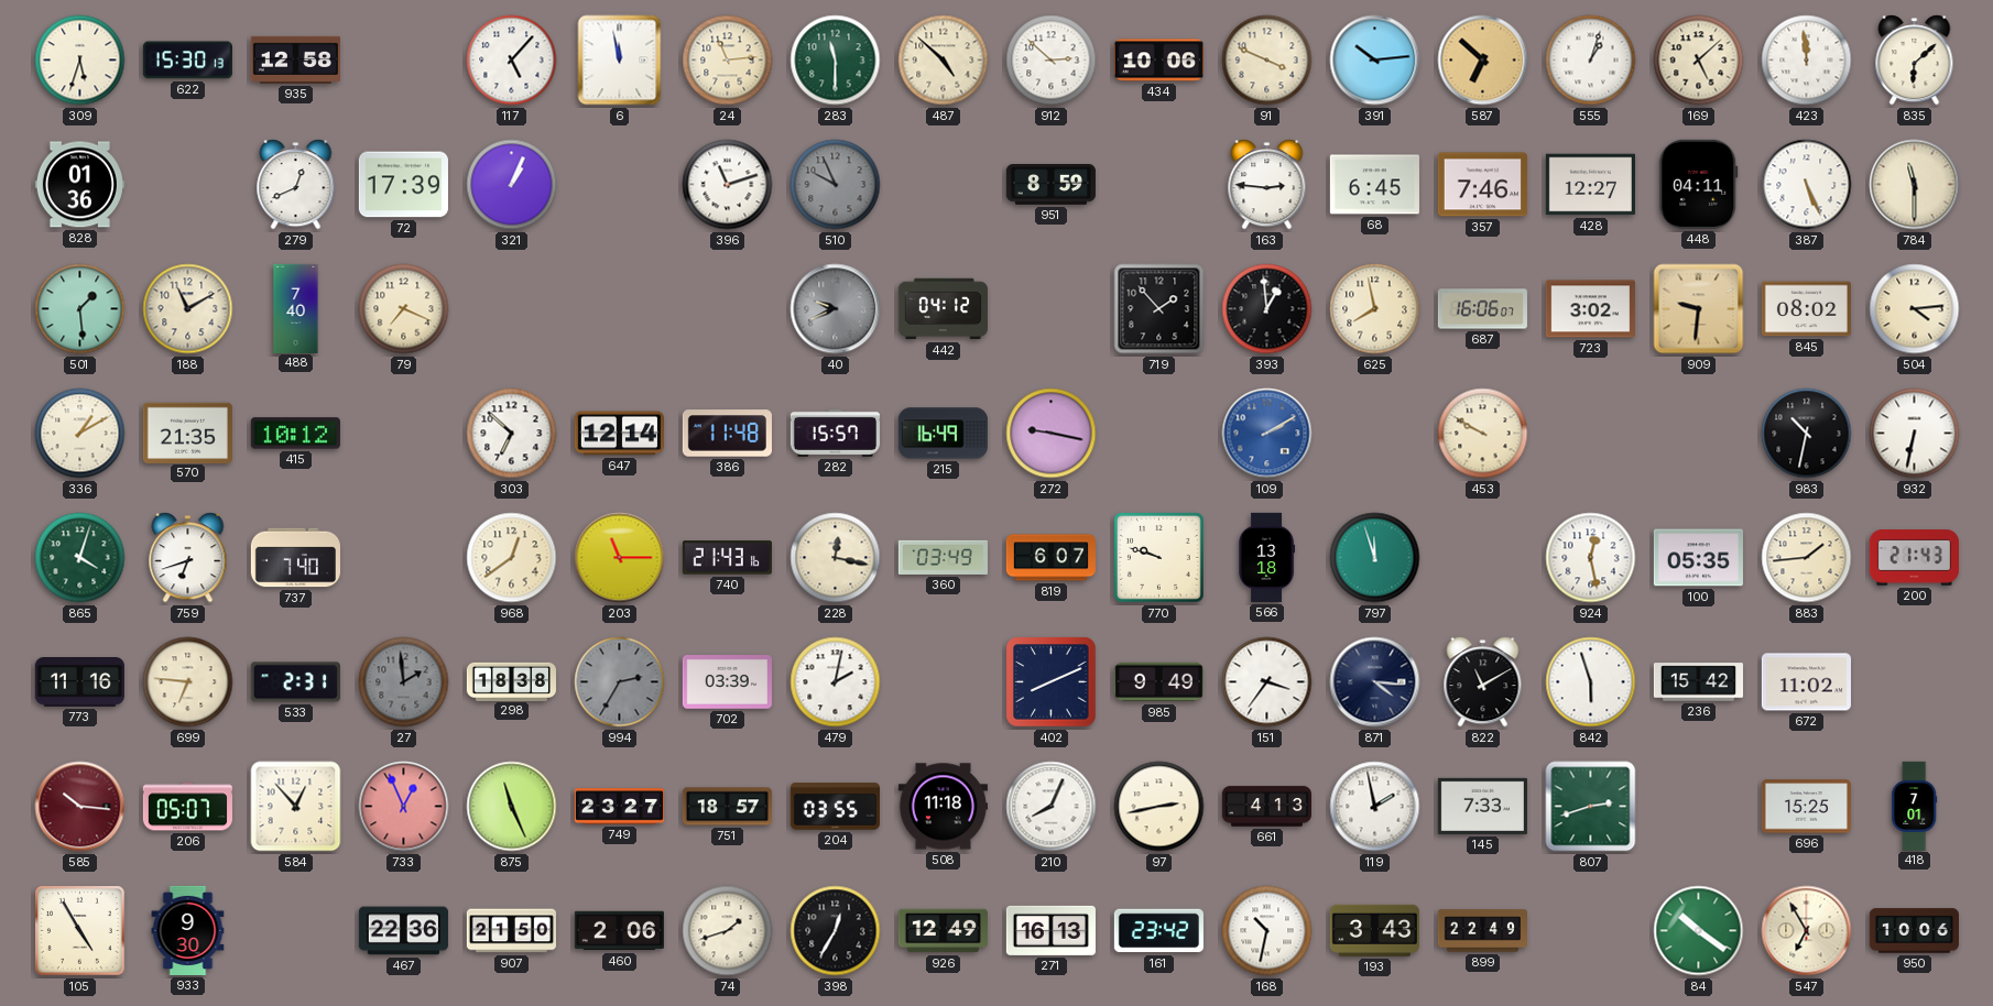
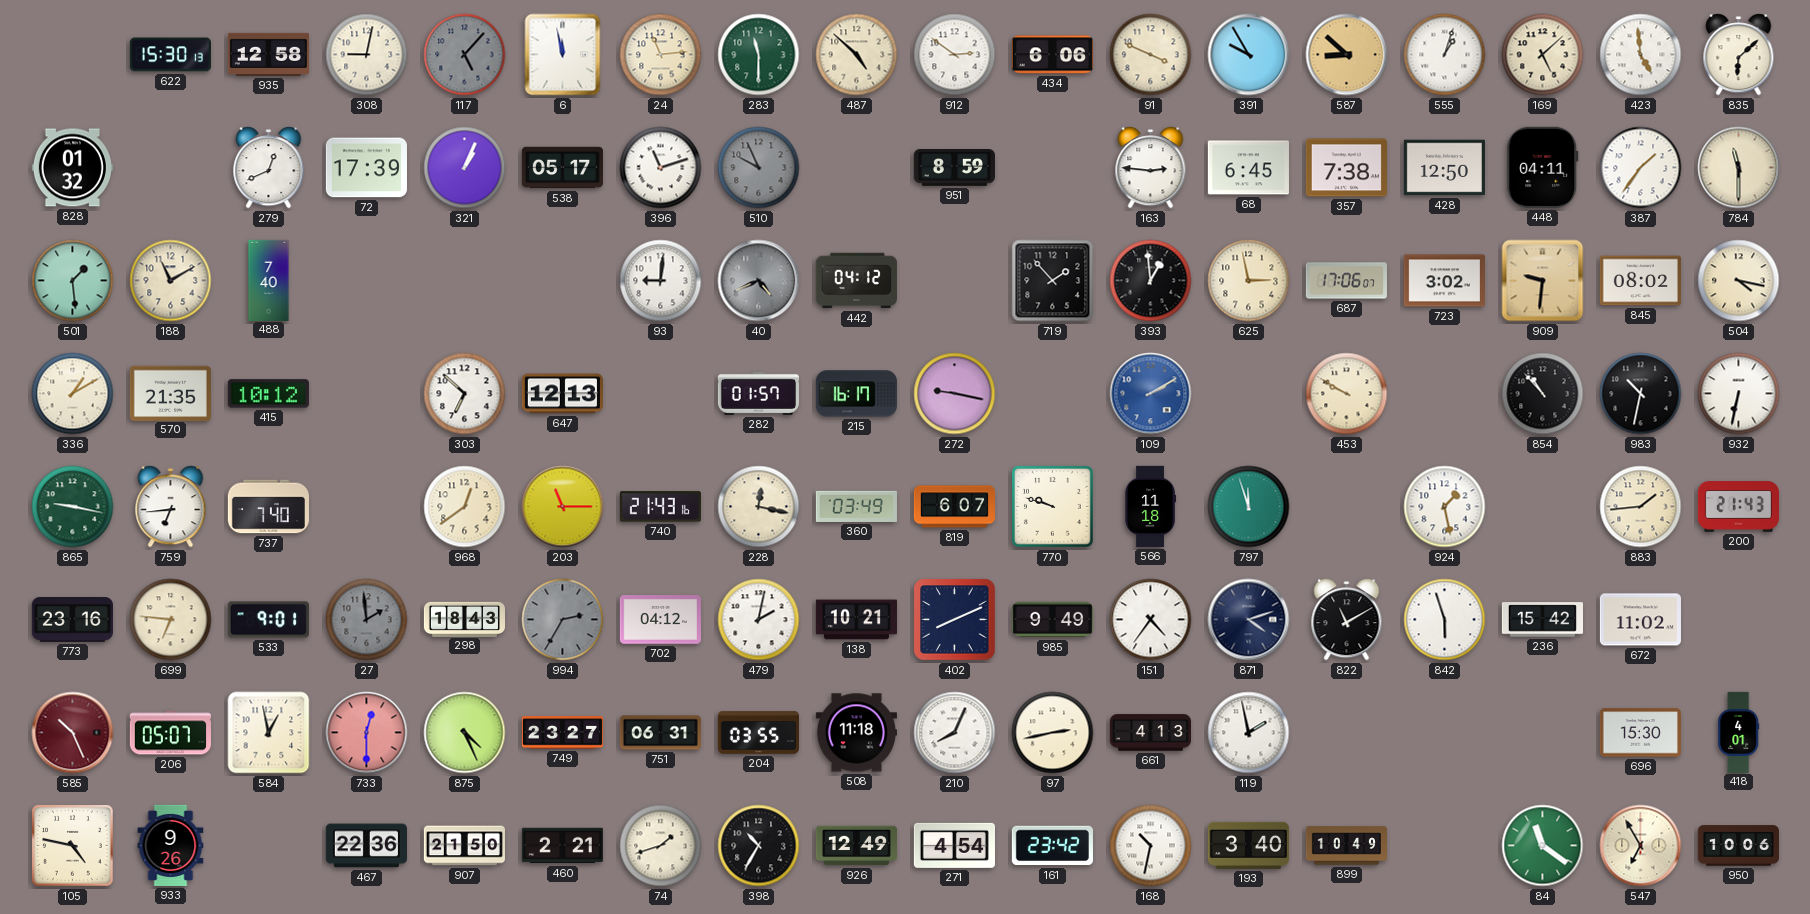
309: 5:33 -> none
308: none -> 9:02
117 dial: white -> grey
912: 2:52 -> 2:51
434: 10:06 -> 6:06
391: 10:14 -> 9:55
587: 6:52 -> 8:52
423: 11:59 -> 4:59
828: 01:36 -> 01:32
538: none -> 05:17
357: 7:46 -> 7:38
428: 12:27 -> 12:50
387: 5:26 -> 1:36
79: 7:19 -> none
93: none -> 9:01
40: 9:41 -> 4:41
625: 7:58 -> 2:58
687: 16:06 -> 17:06
504: 4:14 -> 4:17
647: 12:14 -> 12:13
386: 11:48 -> none
282: 15:57 -> 01:57
215: 16:49 -> 16:17
854: none -> 10:53
865: 4:03 -> 9:17
759: 6:42 -> 6:44
566: 13:18 -> 11:18
924: 12:28 -> 1:28
100: 05:35 -> none
773: 11:16 -> 23:16
533: 2:31 -> 9:01
298: 18:38 -> 18:43
702: 03:39 -> 04:12
138: none -> 10:21
151: 3:36 -> 4:36
871: 4:16 -> 4:12
585: 10:16 -> 10:26
584: 12:53 -> 12:58
733: 12:56 -> 12:30
875: 11:26 -> 4:26
751: 18:57 -> 06:31
145: 7:33 -> none
807: 2:42 -> none
696: 15:25 -> 15:30
418: 7:01 -> 4:01
105: 4:55 -> 4:47
933: 9:30 -> 9:26
460: 2:06 -> 2:21
398: 12:35 -> 10:35
271: 16:13 -> 4:54
193: 3:43 -> 3:40
899: 22:49 -> 10:49
84: 10:21 -> 11:21
